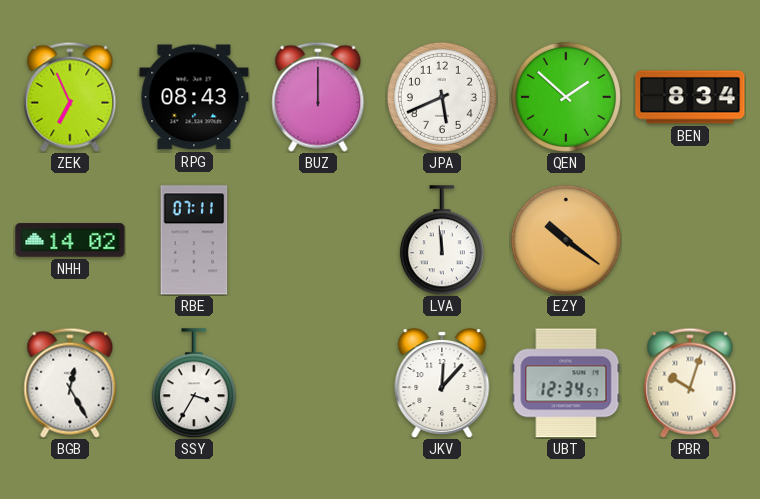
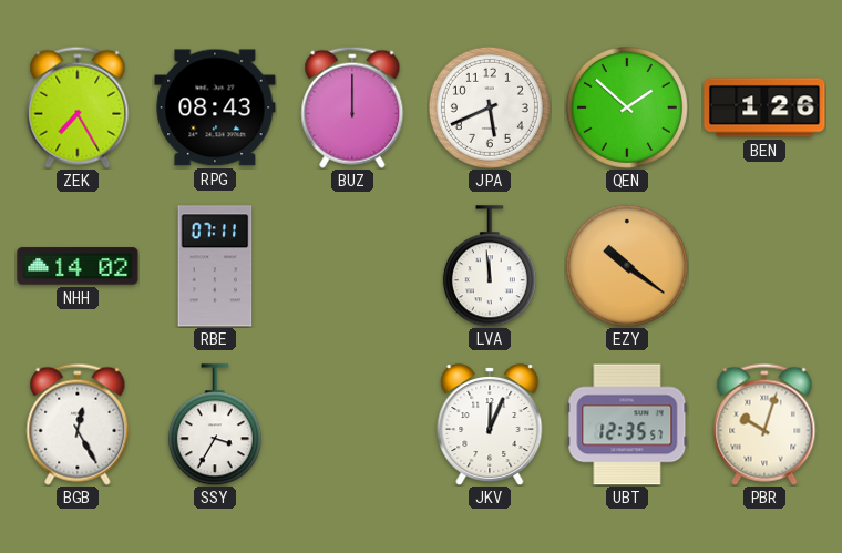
ZEK: 6:56 -> 7:25
BEN: 8:34 -> 1:26
JKV: 12:07 -> 12:04
UBT: 12:34 -> 12:35
